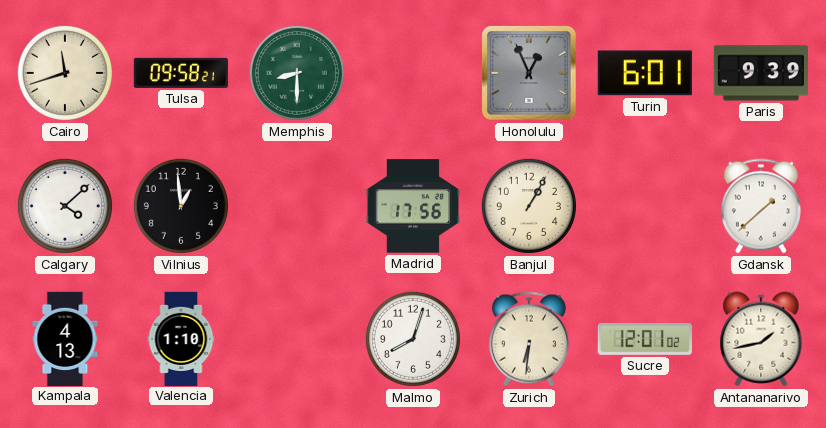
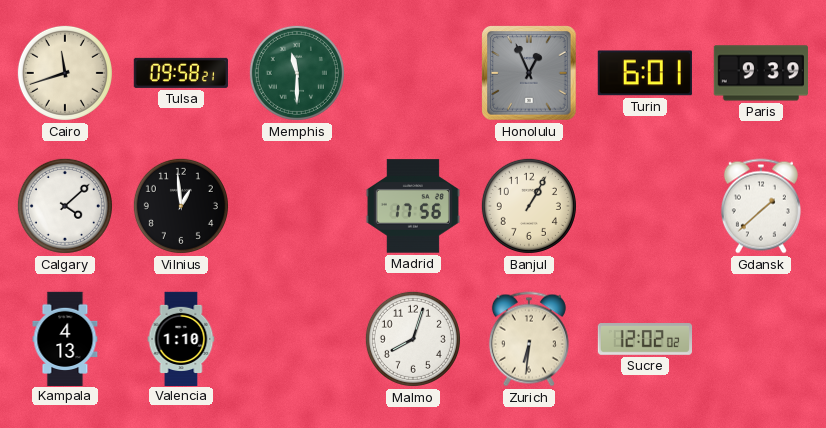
Memphis: 8:30 -> 11:30
Sucre: 12:01 -> 12:02
Antananarivo: 1:43 -> none
